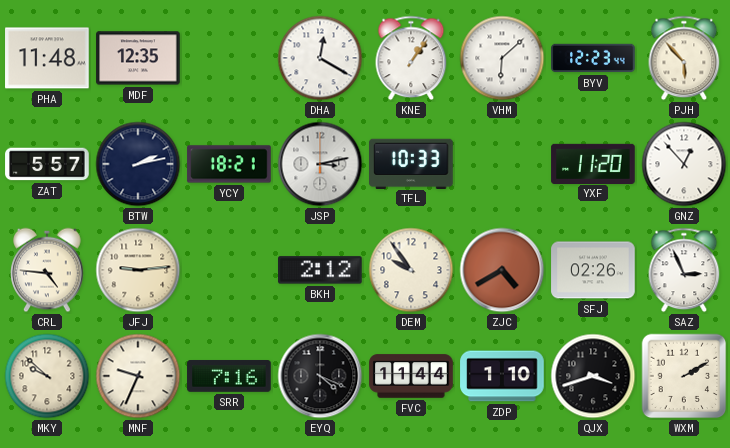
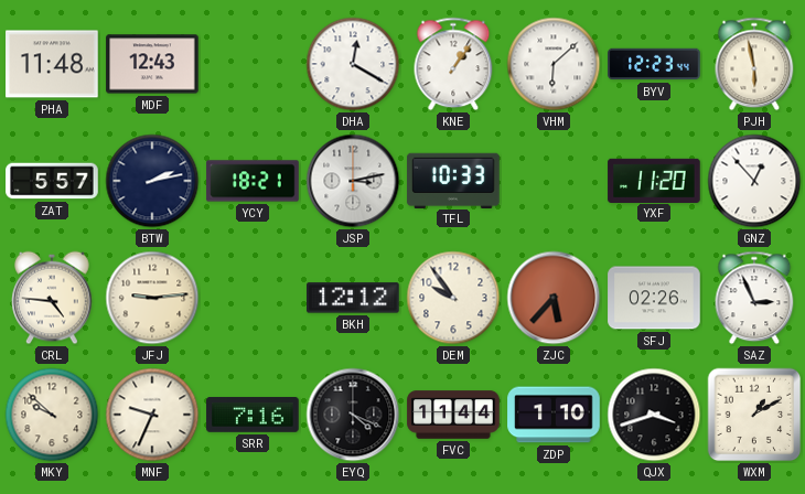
MDF: 12:35 -> 12:43
PJH: 5:53 -> 5:58
BKH: 2:12 -> 12:12
ZJC: 4:40 -> 5:37
WXM: 2:10 -> 1:10
